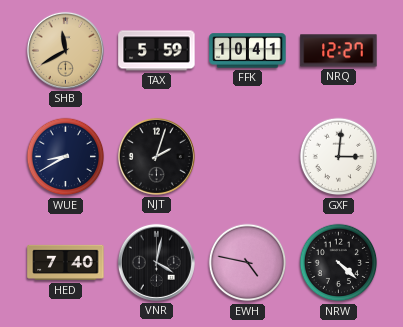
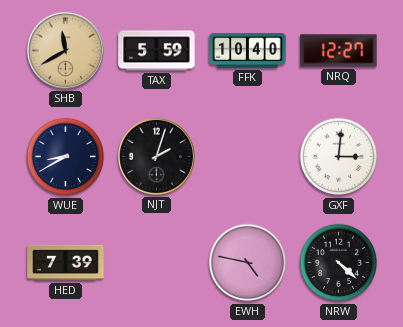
FFK: 10:41 -> 10:40
HED: 7:40 -> 7:39
VNR: 4:02 -> none
